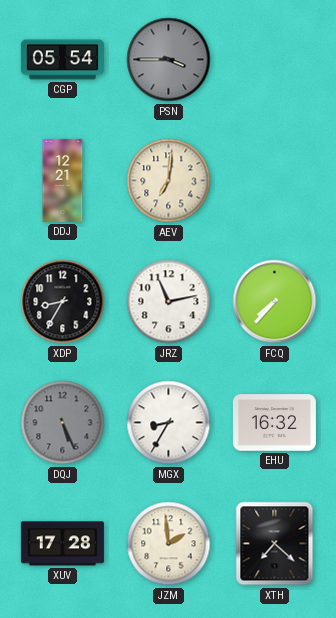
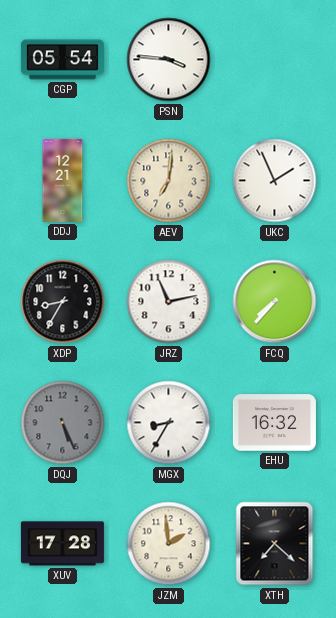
PSN: 3:45 -> 3:46
PSN dial: grey -> white
UKC: none -> 1:56
